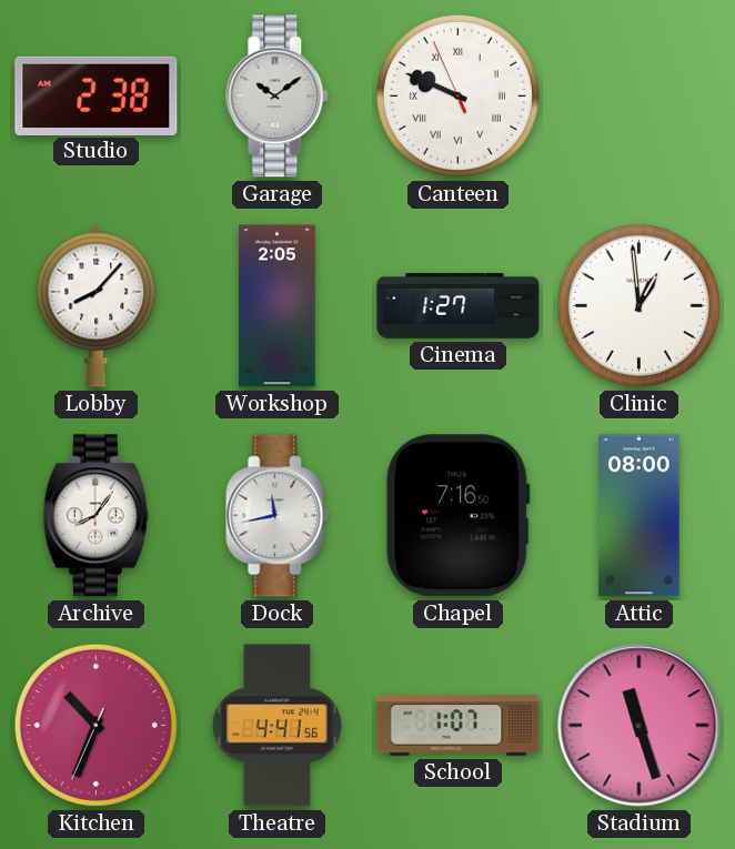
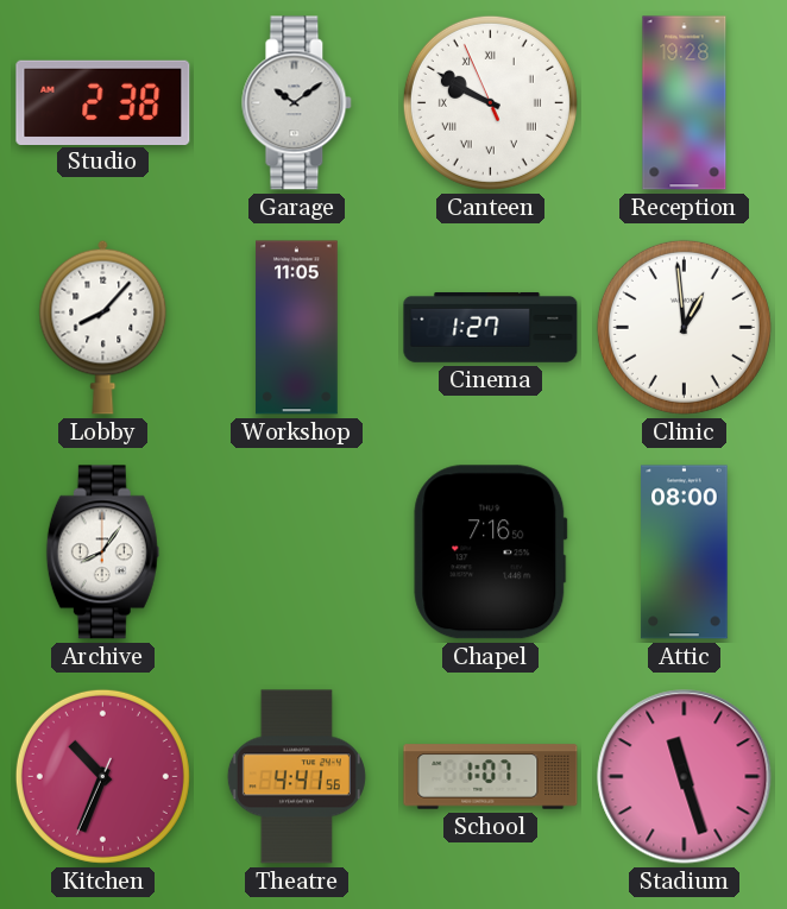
Canteen: 9:48 -> 9:49
Reception: none -> 19:28
Workshop: 2:05 -> 11:05
Dock: 11:43 -> none
